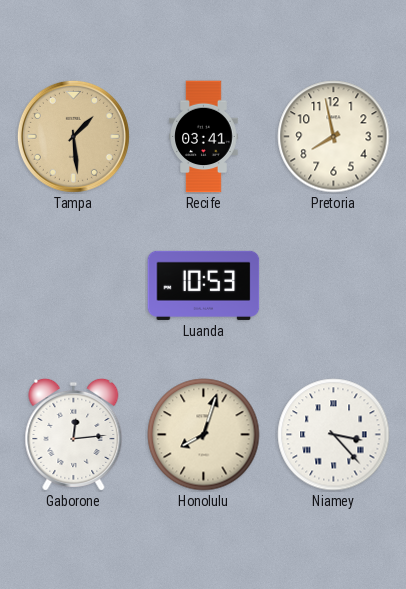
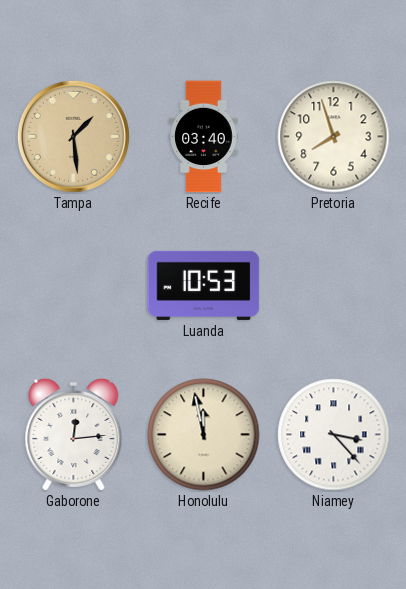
Recife: 03:41 -> 03:40
Pretoria: 7:58 -> 7:57
Honolulu: 8:03 -> 11:58
